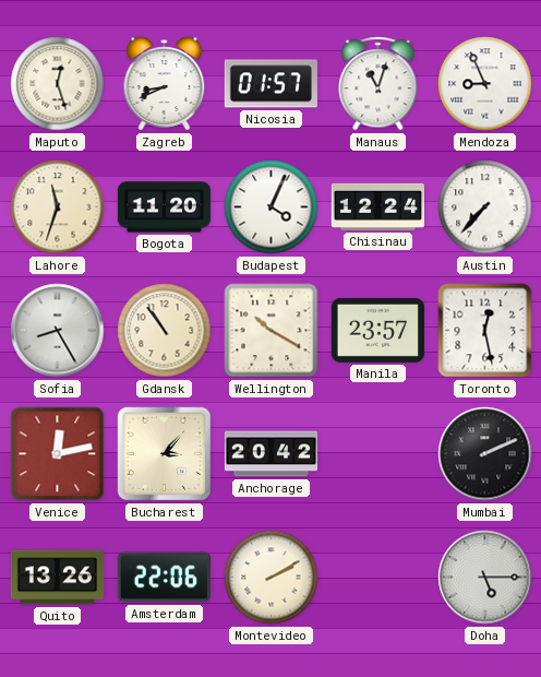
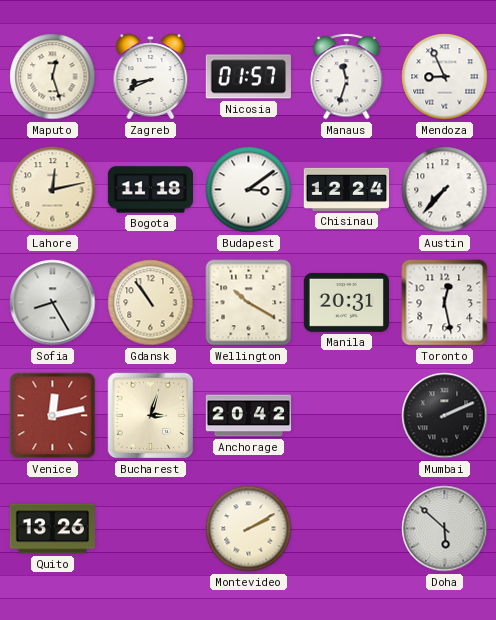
Manaus: 11:03 -> 11:33
Lahore: 11:33 -> 12:13
Bogota: 11:20 -> 11:18
Budapest: 4:04 -> 3:09
Manila: 23:57 -> 20:31
Bucharest: 3:07 -> 3:03
Amsterdam: 22:06 -> none
Doha: 5:15 -> 5:52
